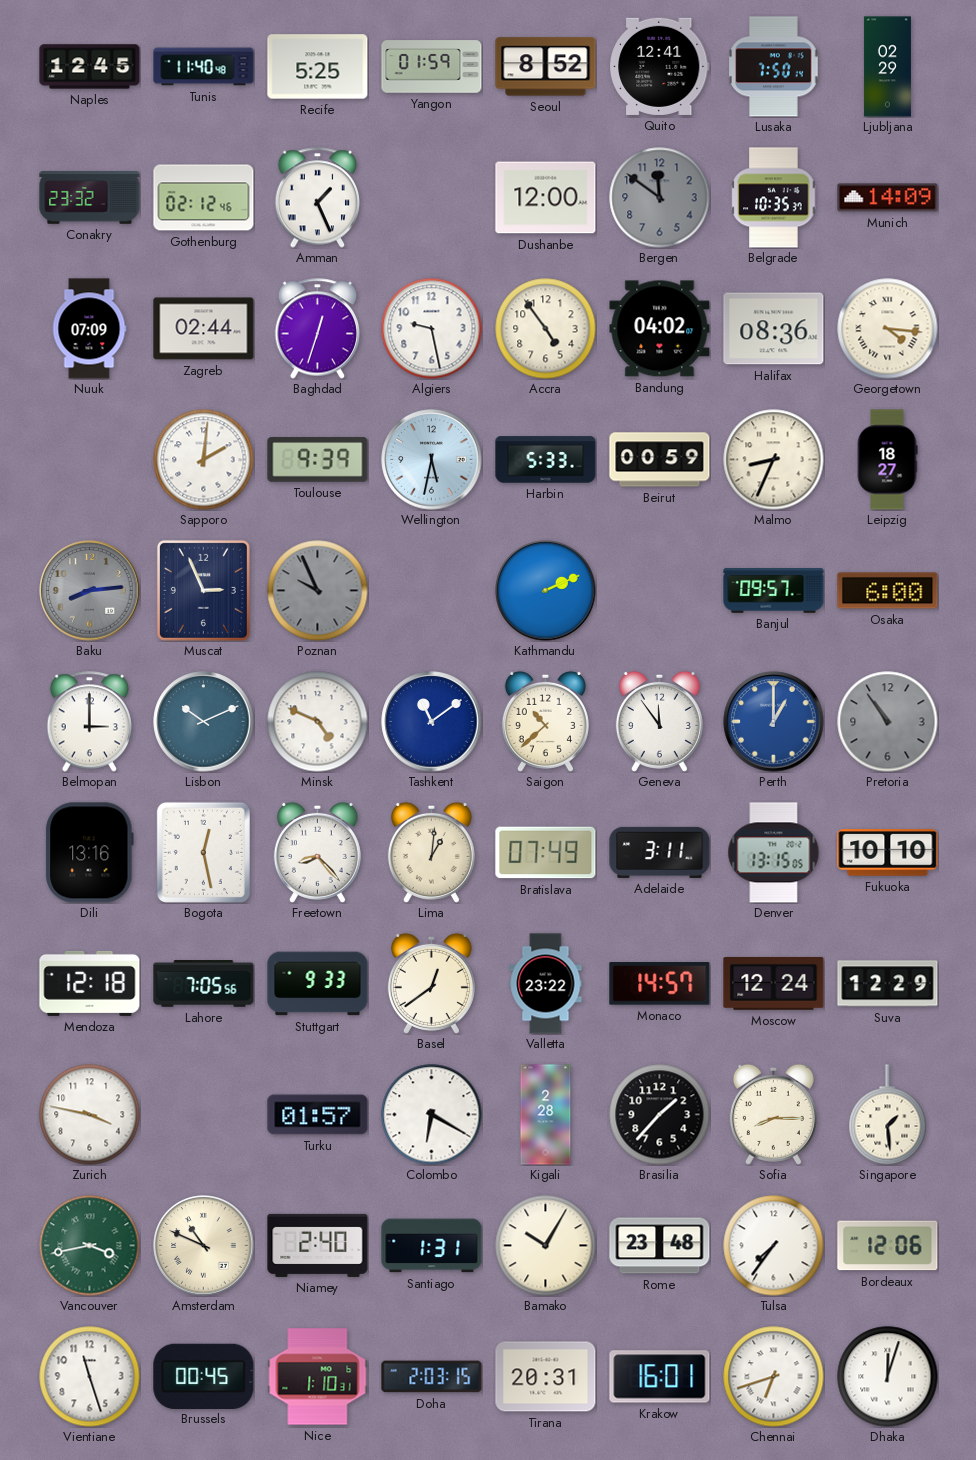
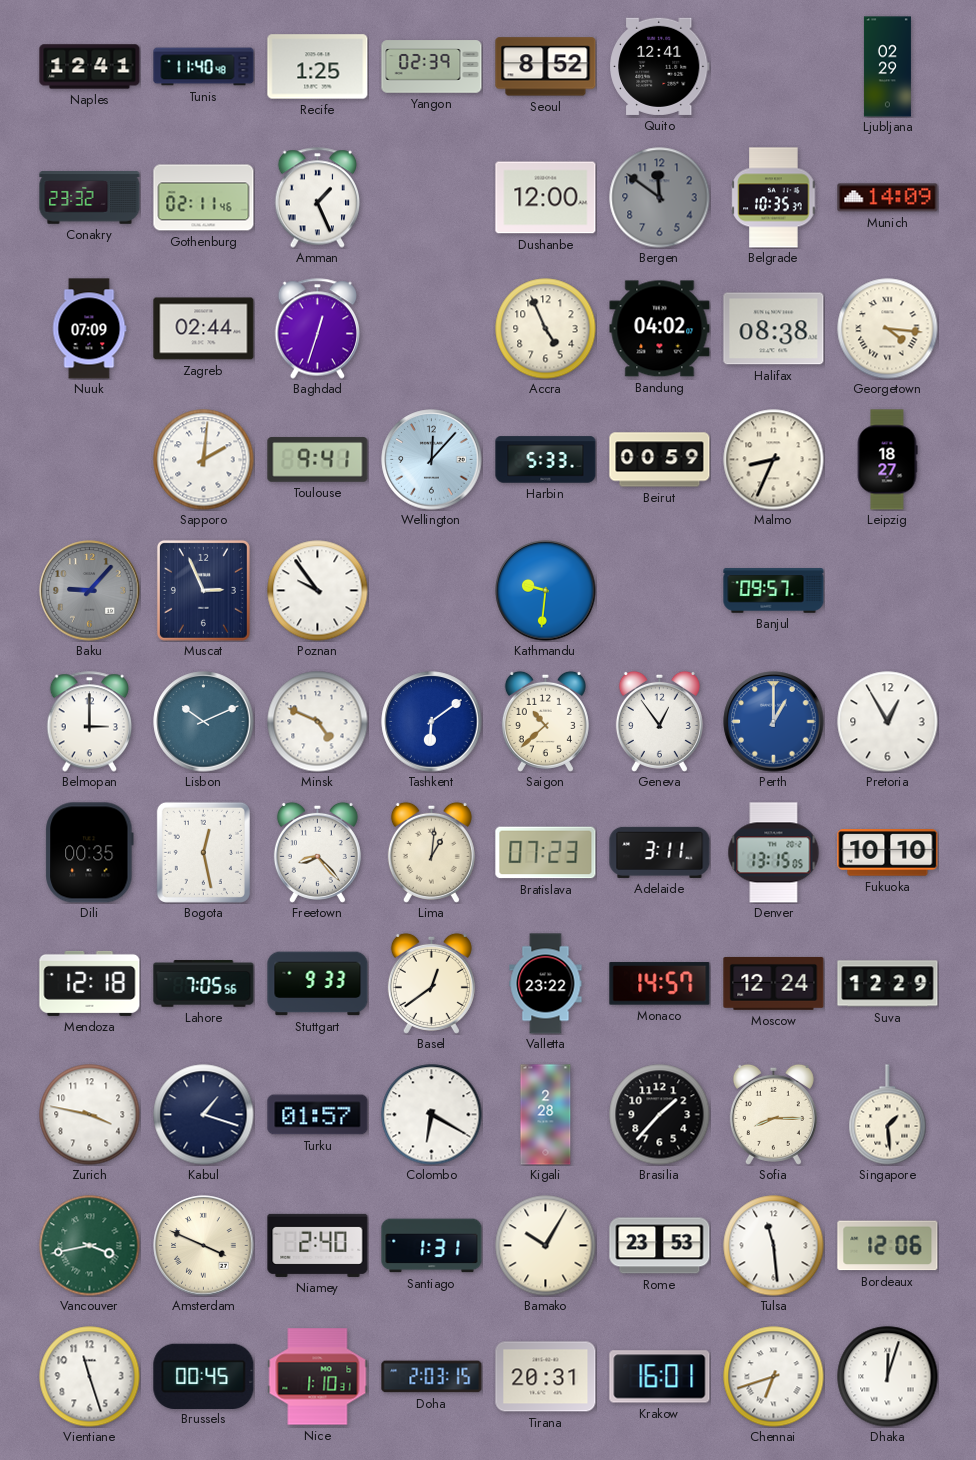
Naples: 12:45 -> 12:41
Recife: 5:25 -> 1:25
Yangon: 01:59 -> 02:39
Lusaka: 7:50 -> none
Gothenburg: 02:12 -> 02:11
Algiers: 9:28 -> none
Accra: 4:54 -> 4:56
Halifax: 08:36 -> 08:38
Toulouse: 9:39 -> 9:41
Wellington: 5:32 -> 12:07
Baku: 8:14 -> 9:07
Poznan: 9:56 -> 9:54
Poznan dial: grey -> white
Kathmandu: 2:11 -> 9:31
Osaka: 6:00 -> none
Tashkent: 11:09 -> 6:09
Geneva: 11:54 -> 12:54
Pretoria: 10:54 -> 12:55
Pretoria dial: grey -> white
Dili: 13:16 -> 00:35
Bratislava: 07:49 -> 07:23
Kabul: none -> 1:18
Amsterdam: 10:49 -> 3:49
Rome: 23:48 -> 23:53
Tulsa: 7:36 -> 11:29
